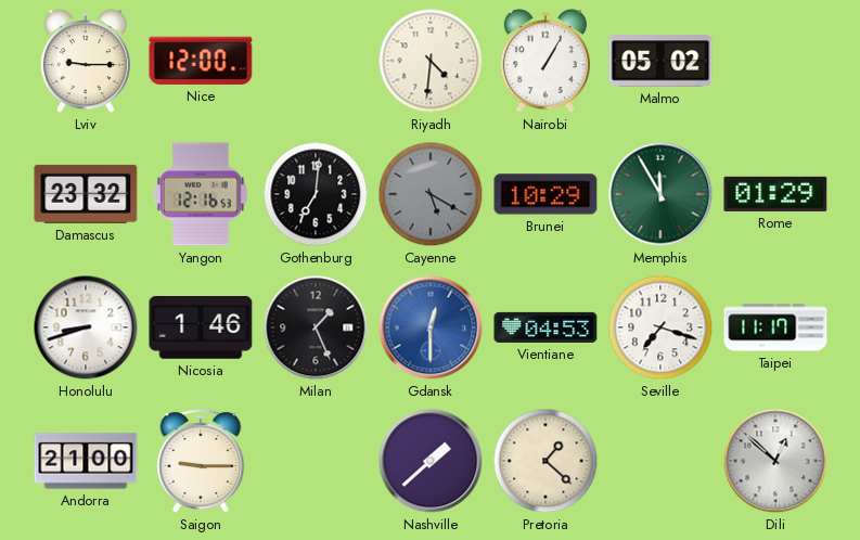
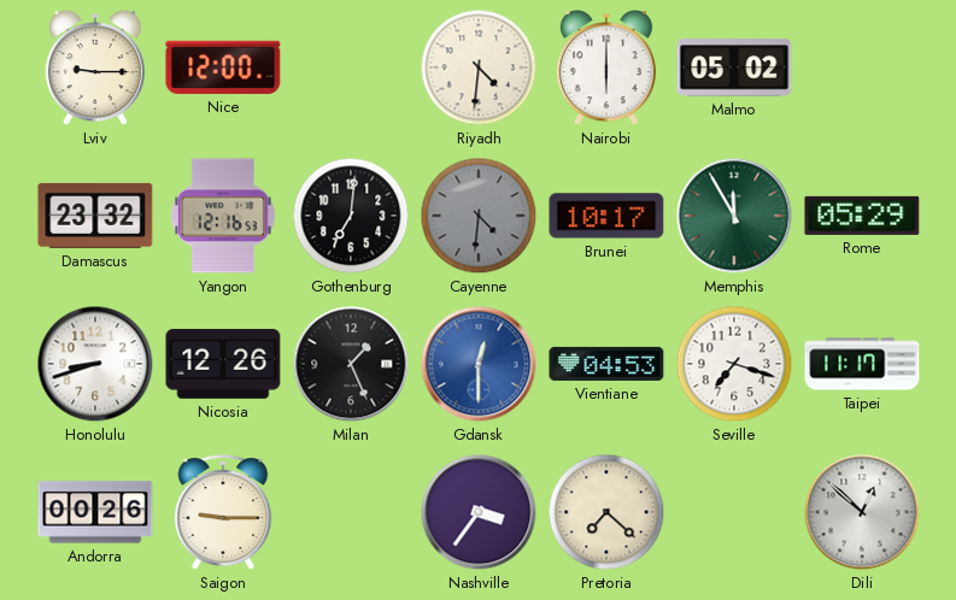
Nairobi: 1:05 -> 6:00
Cayenne: 5:20 -> 4:31
Brunei: 10:29 -> 10:17
Rome: 01:29 -> 05:29
Nicosia: 1:46 -> 12:26
Andorra: 21:00 -> 00:26
Nashville: 1:38 -> 3:36
Pretoria: 1:22 -> 7:22
